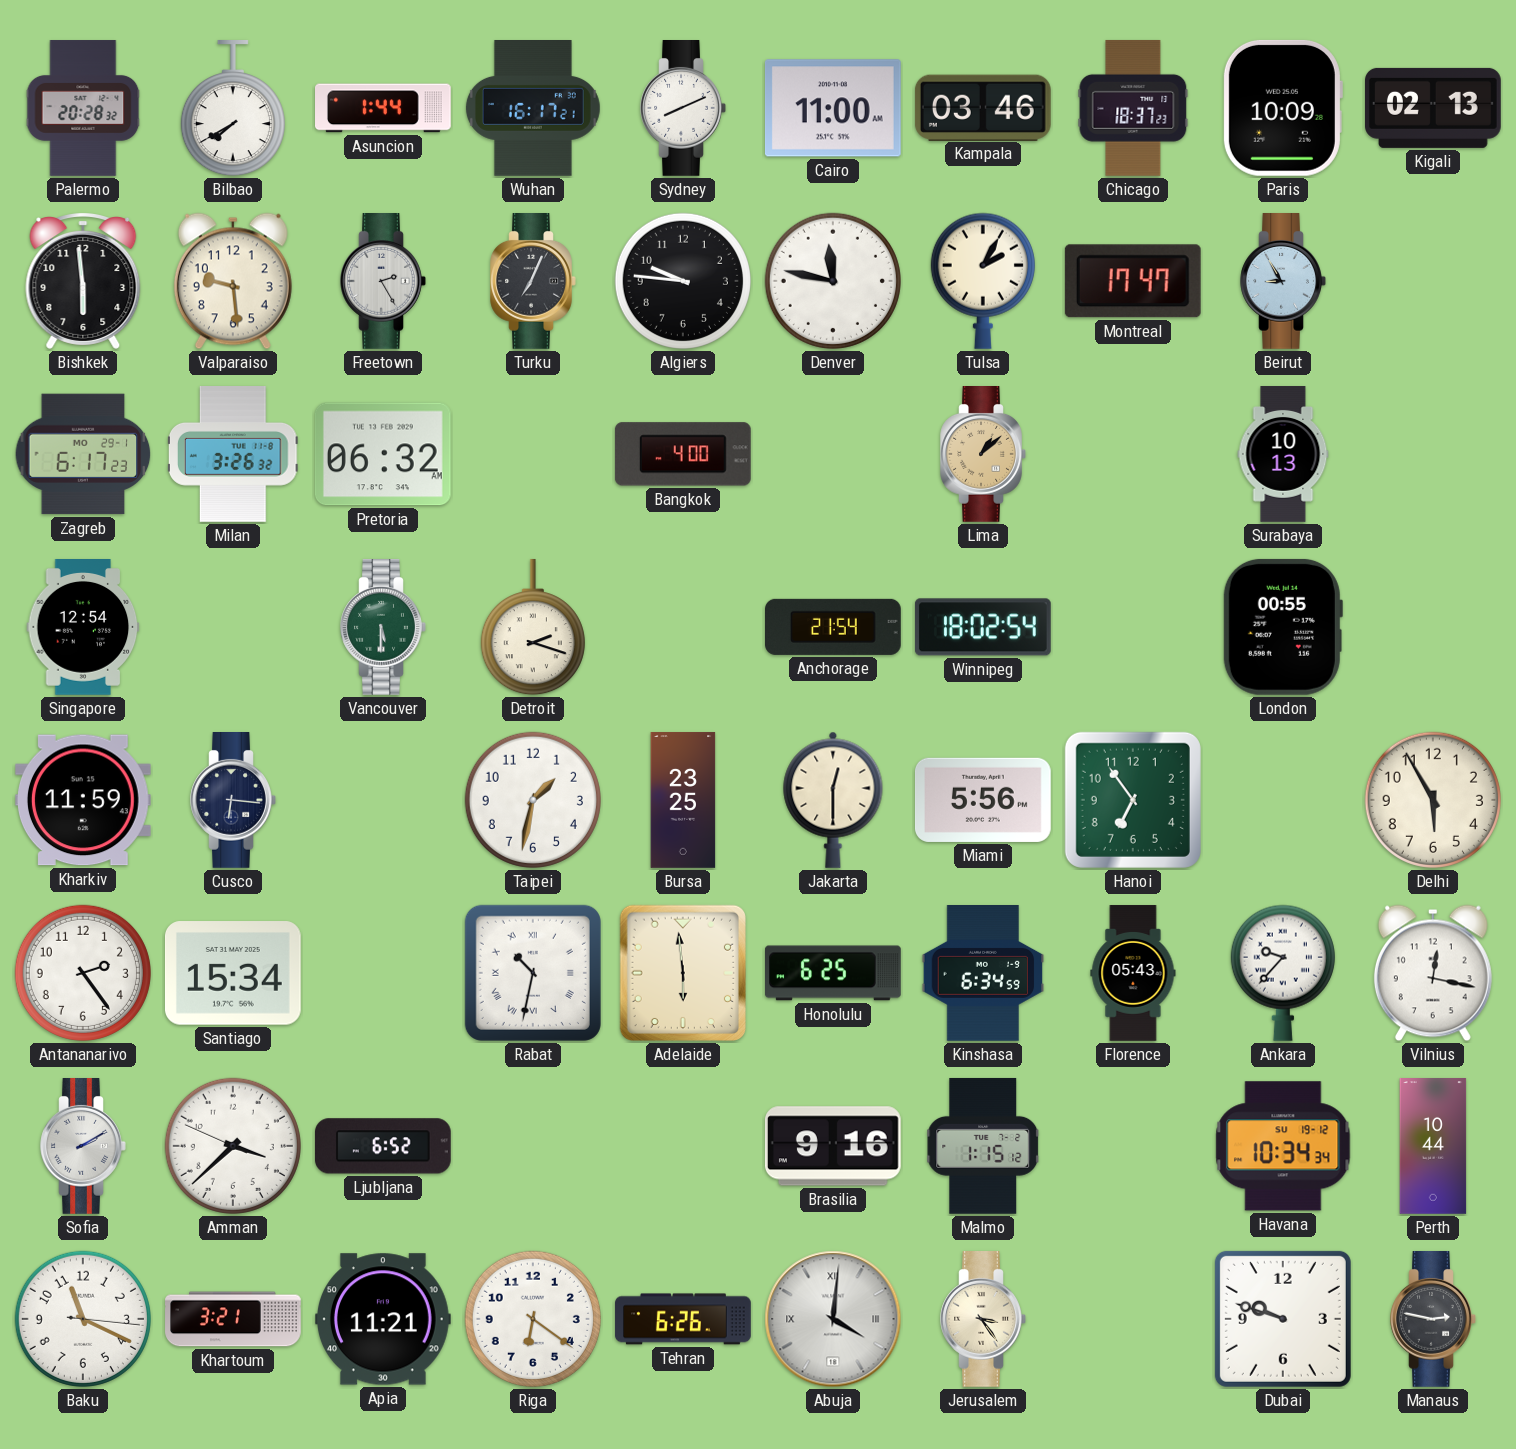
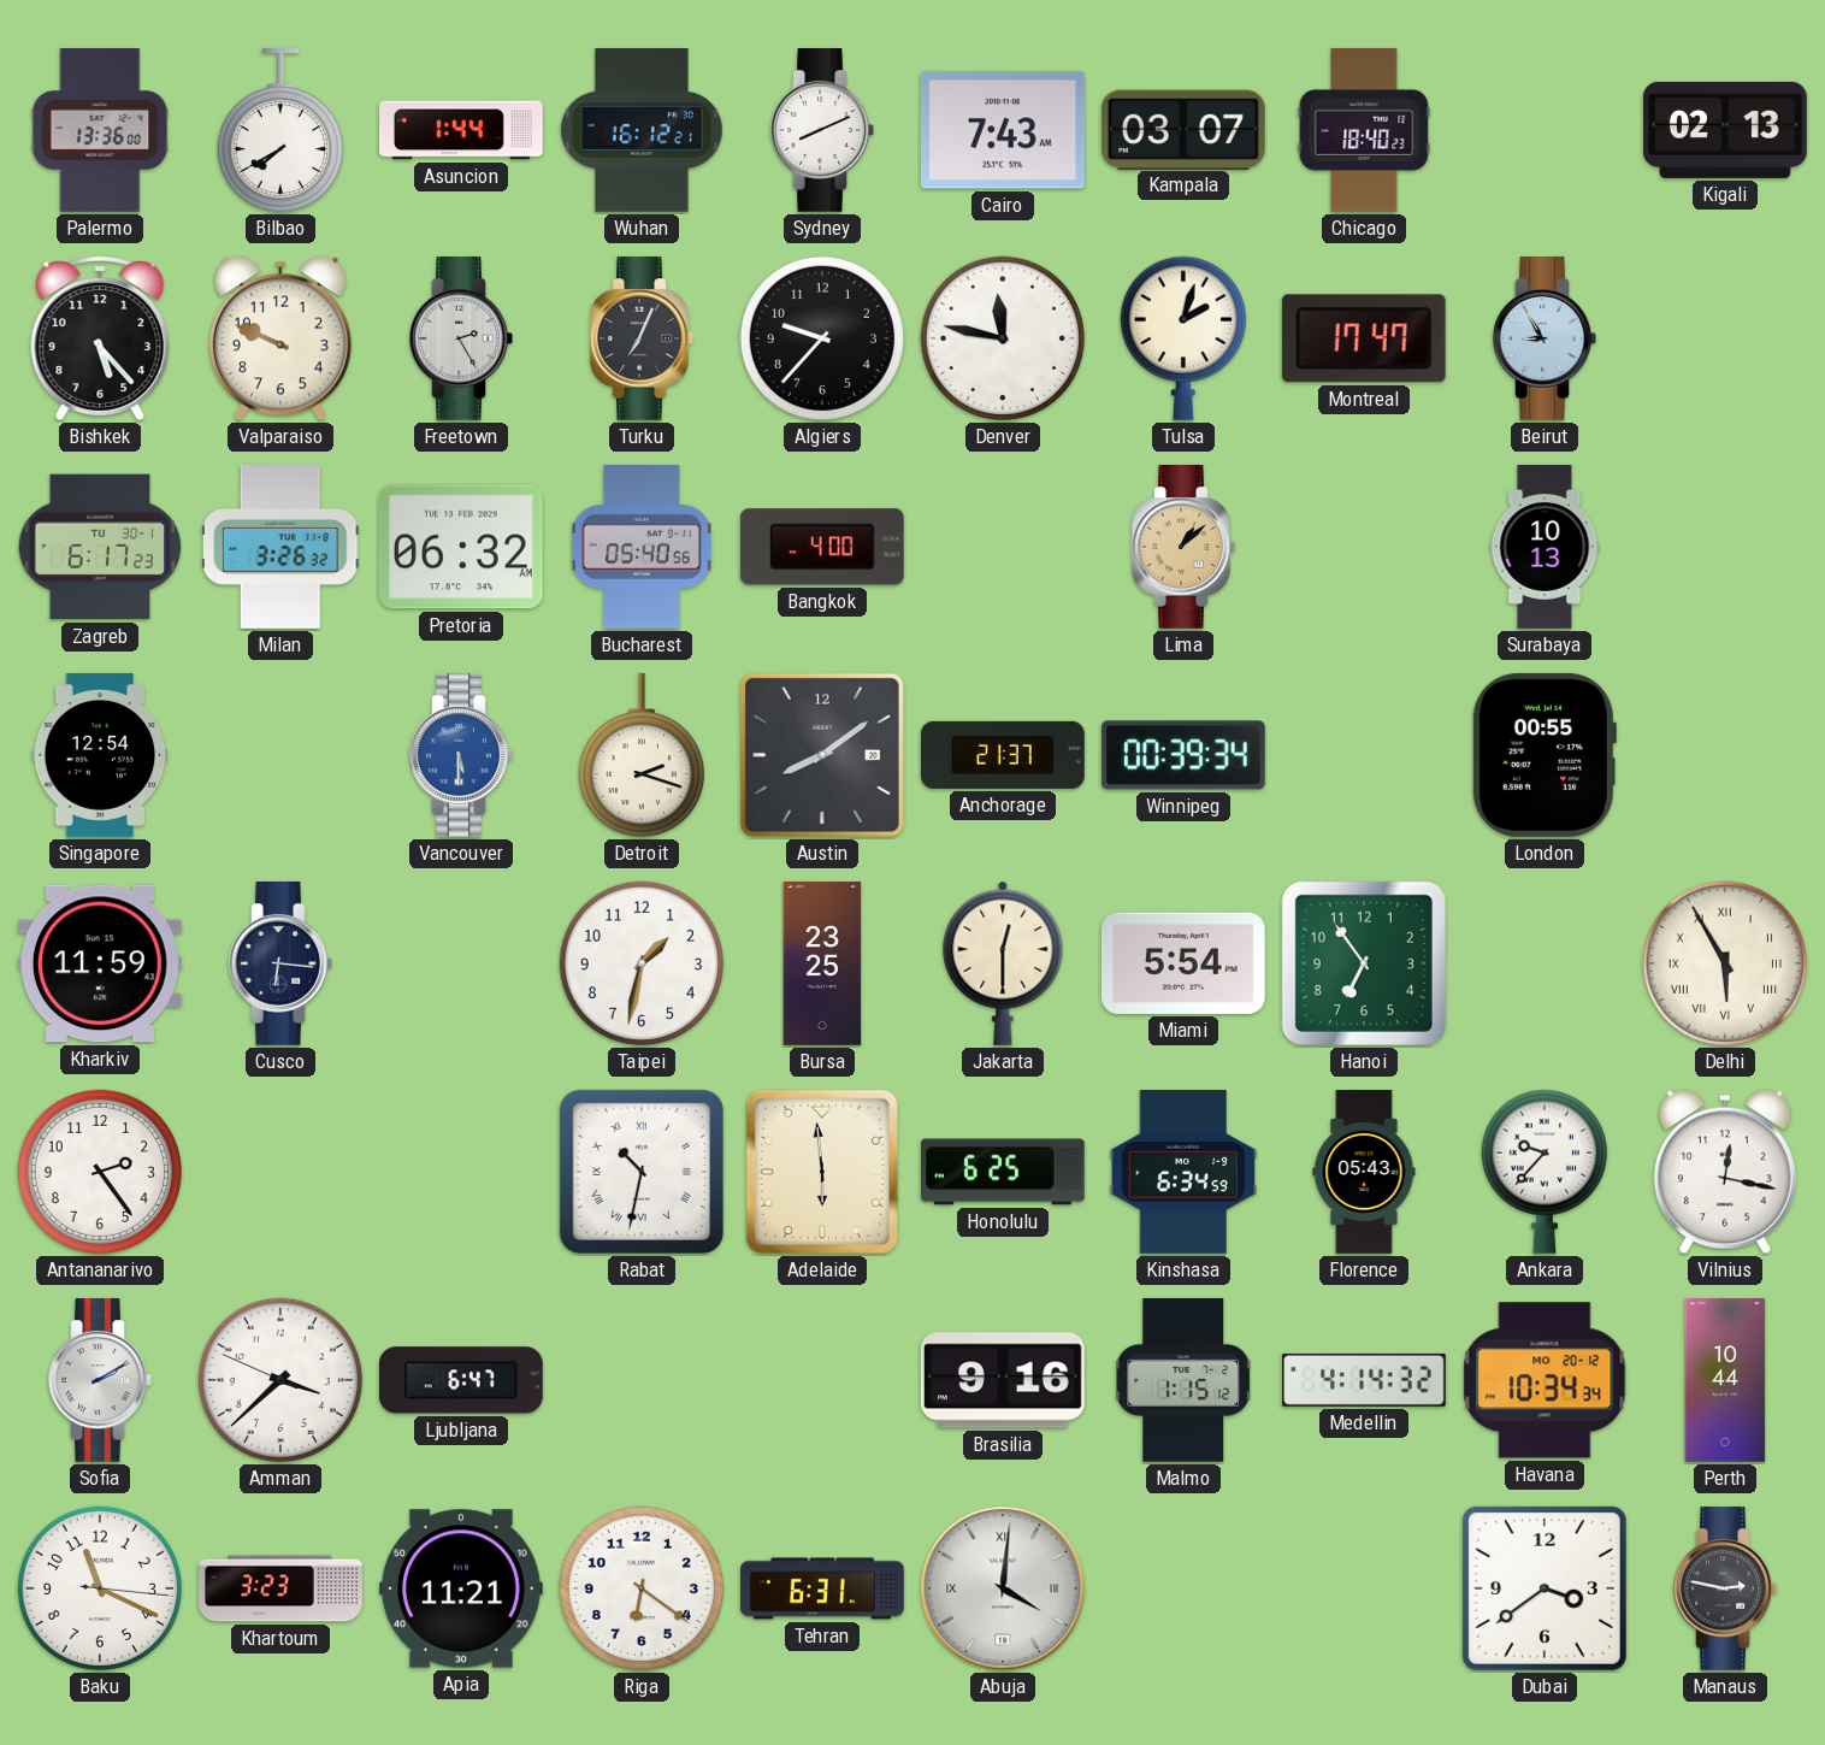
Palermo: 20:28 -> 13:36
Wuhan: 16:17 -> 16:12
Cairo: 11:00 -> 7:43
Kampala: 03:46 -> 03:07
Chicago: 18:37 -> 18:40
Paris: 10:09 -> none
Bishkek: 5:59 -> 5:23
Valparaiso: 9:29 -> 9:49
Algiers: 9:46 -> 9:37
Tulsa: 2:05 -> 2:03
Zagreb date: MO 29-1 -> TU 30-1
Bucharest: none -> 05:40
Vancouver dial: green -> blue
Austin: none -> 8:09
Anchorage: 21:54 -> 21:37
Winnipeg: 18:02 -> 00:39
Miami: 5:56 -> 5:54
Delhi numerals: Arabic -> Roman
Santiago: 15:34 -> none
Ljubljana: 6:52 -> 6:47
Medellin: none -> 4:14
Havana date: SU 19-12 -> MO 20-12
Khartoum: 3:21 -> 3:23
Tehran: 6:26 -> 6:31
Jerusalem: 3:24 -> none
Dubai: 9:48 -> 3:39
